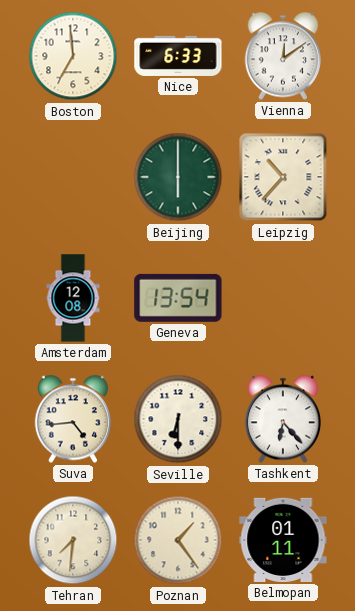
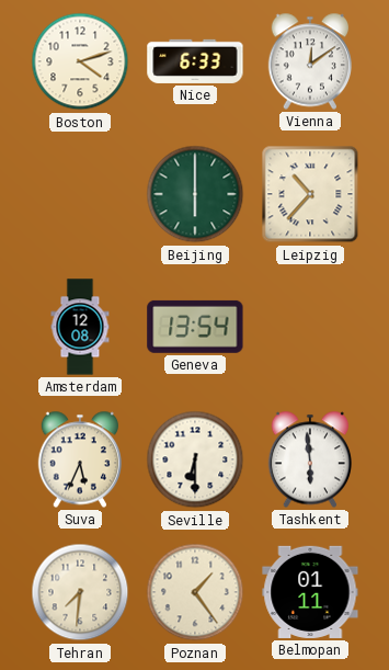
Boston: 6:59 -> 4:12
Suva: 4:44 -> 5:34
Tashkent: 6:23 -> 5:59
